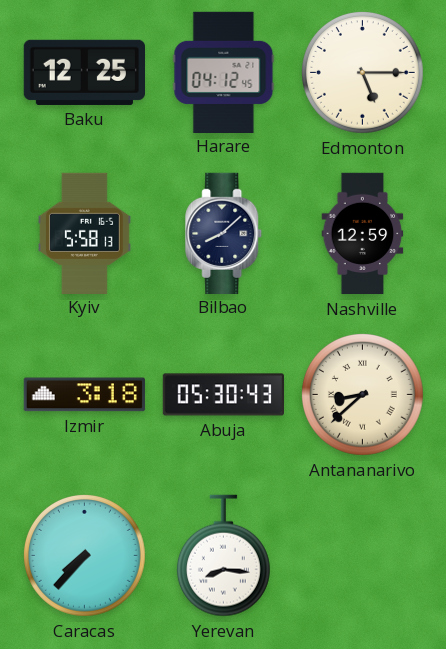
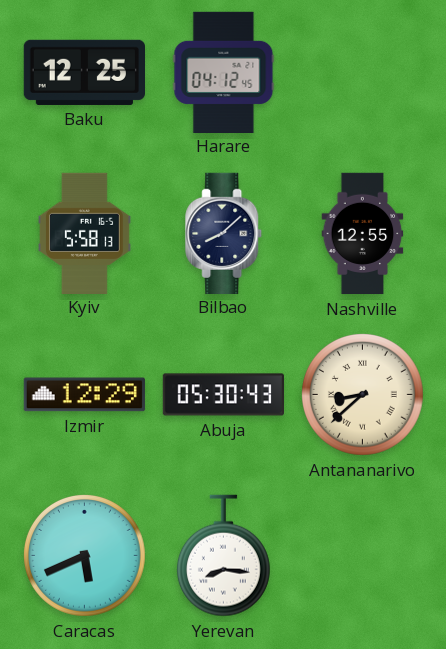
Edmonton: 5:15 -> none
Nashville: 12:59 -> 12:55
Izmir: 3:18 -> 12:29
Caracas: 7:37 -> 5:41
